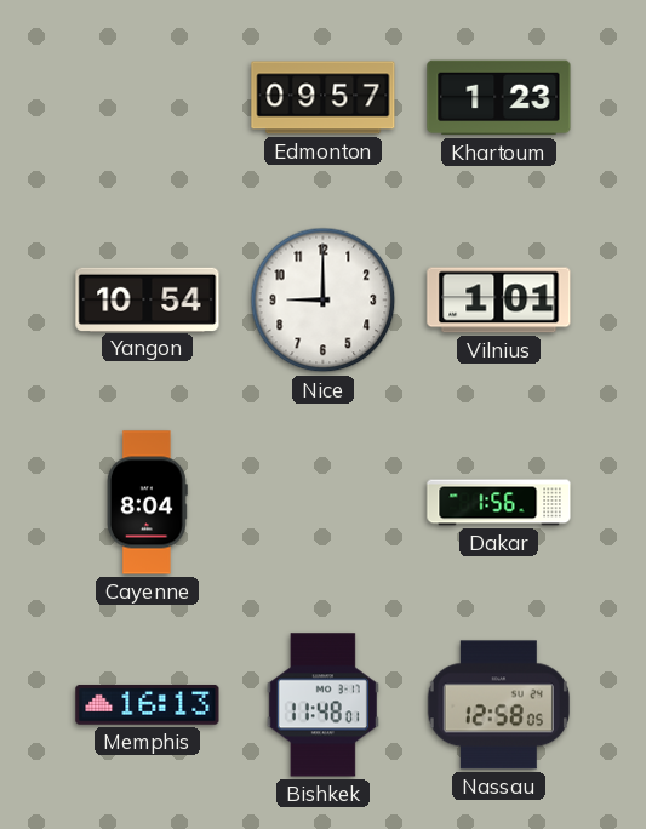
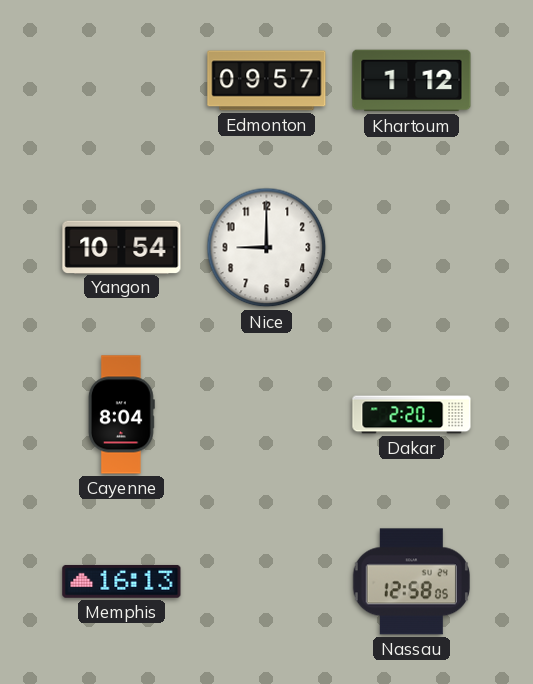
Khartoum: 1:23 -> 1:12
Vilnius: 1:01 -> none
Dakar: 1:56 -> 2:20
Bishkek: 11:48 -> none
